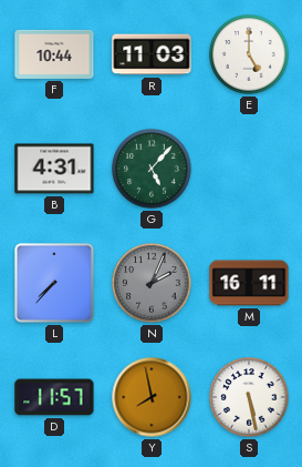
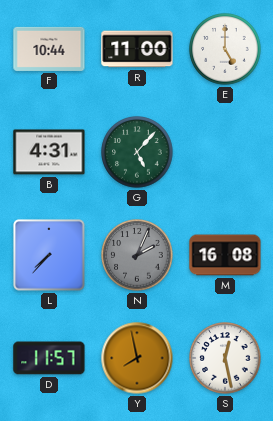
R: 11:03 -> 11:00
M: 16:11 -> 16:08
S: 5:28 -> 12:28
